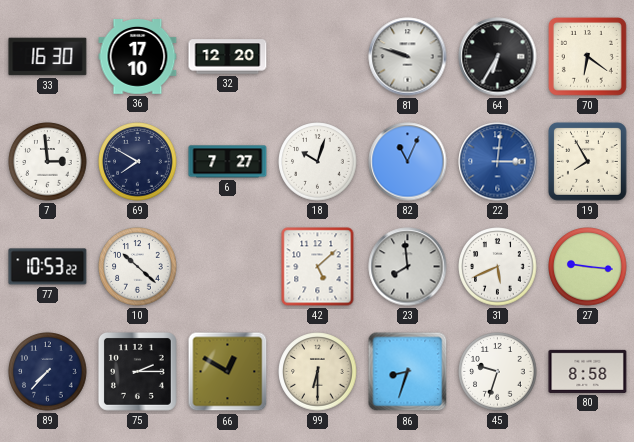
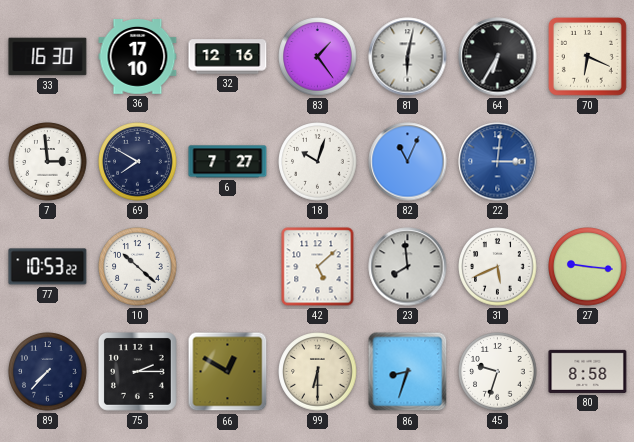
32: 12:20 -> 12:16
83: none -> 1:24
81: 9:48 -> 6:02
70: 6:21 -> 6:19
19: 7:55 -> none
